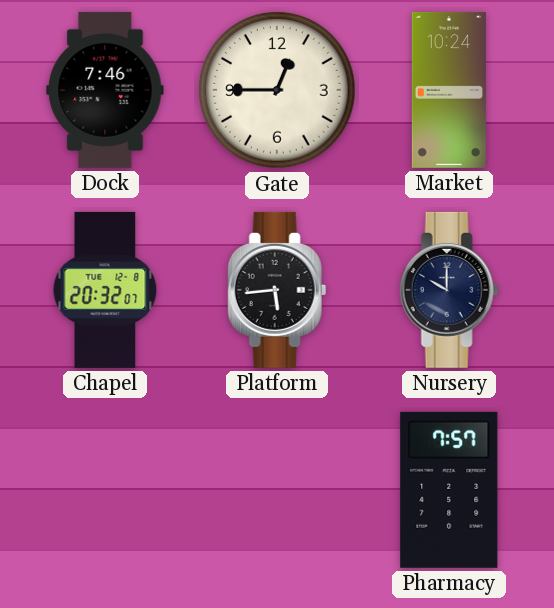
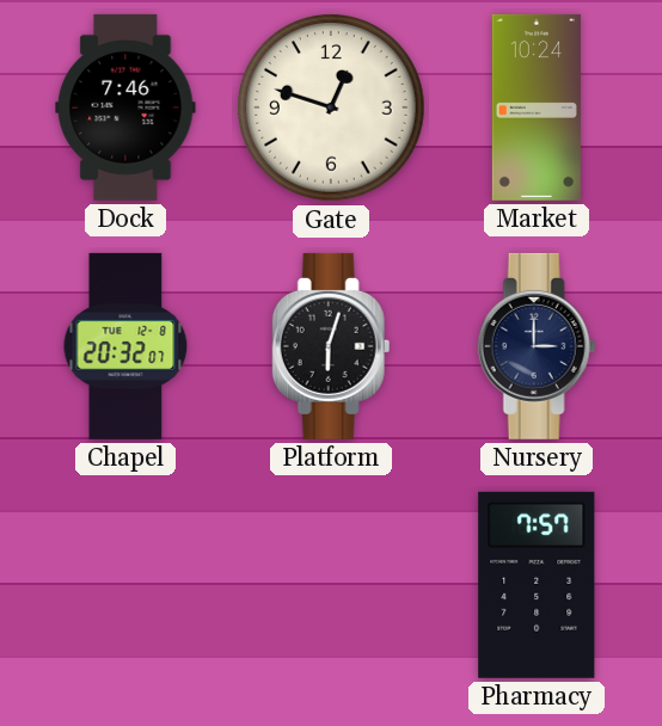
Gate: 12:45 -> 12:48
Platform: 5:44 -> 6:03
Nursery: 10:00 -> 3:00
